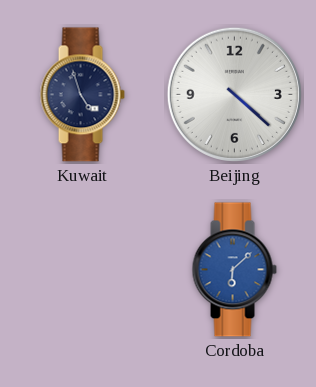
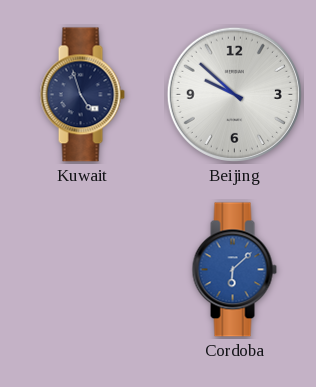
Beijing: 4:22 -> 9:52
